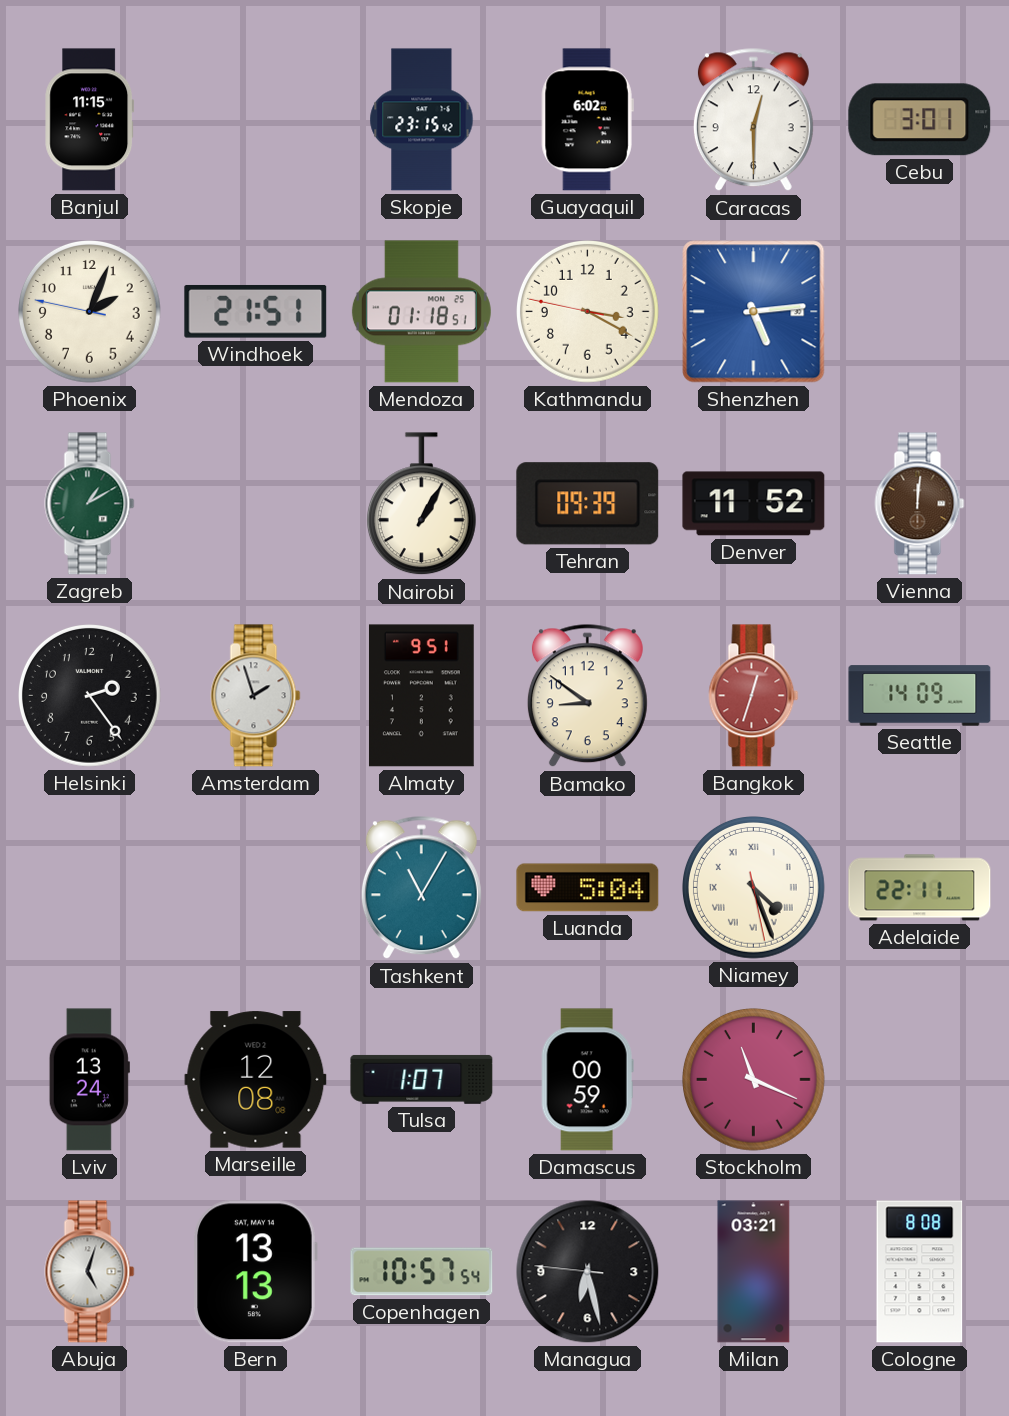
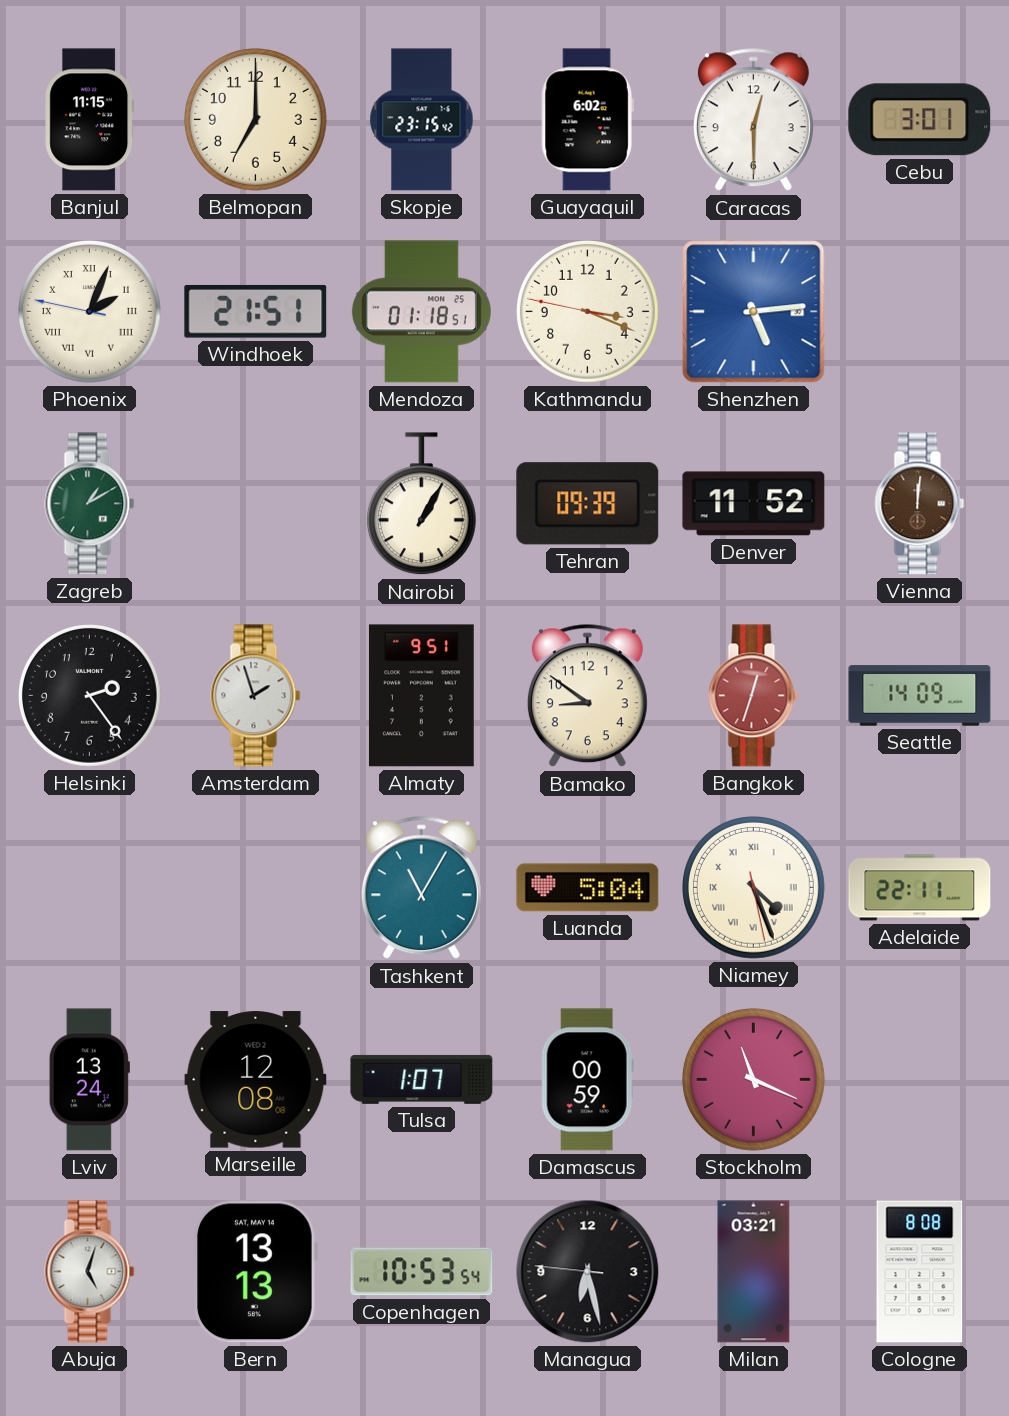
Belmopan: none -> 7:00
Phoenix numerals: Arabic -> Roman
Kathmandu: 3:19 -> 3:18
Copenhagen: 10:57 -> 10:53
